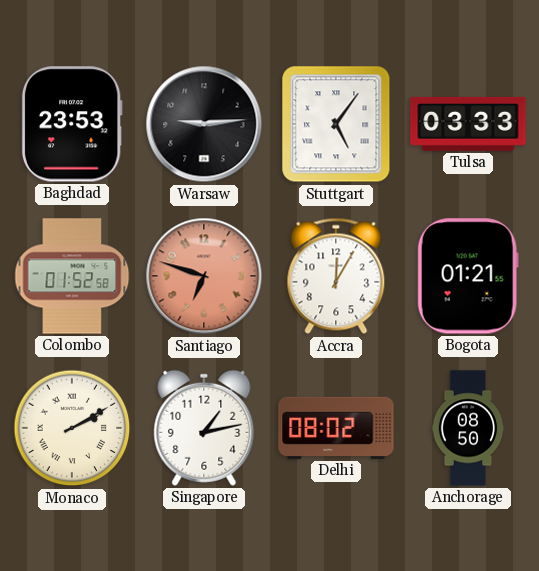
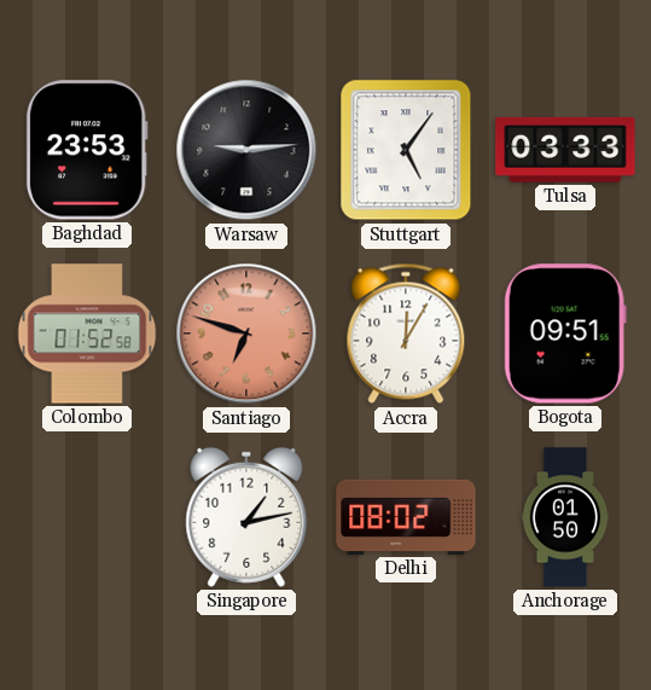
Bogota: 01:21 -> 09:51
Monaco: 2:10 -> none
Anchorage: 08:50 -> 01:50
